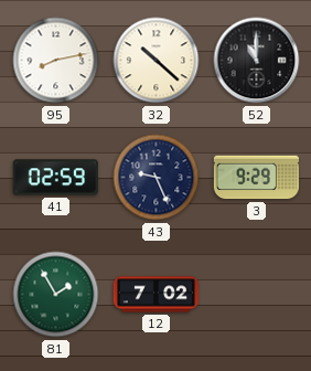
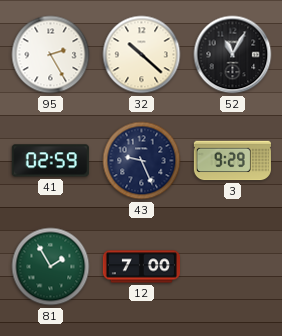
95: 8:13 -> 2:25
52: 11:00 -> 11:05
12: 7:02 -> 7:00
